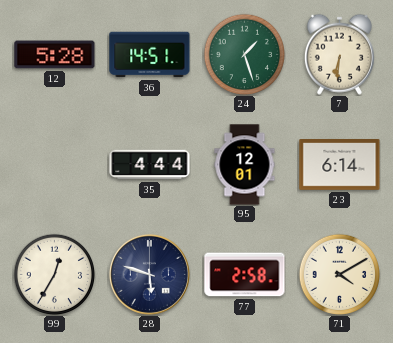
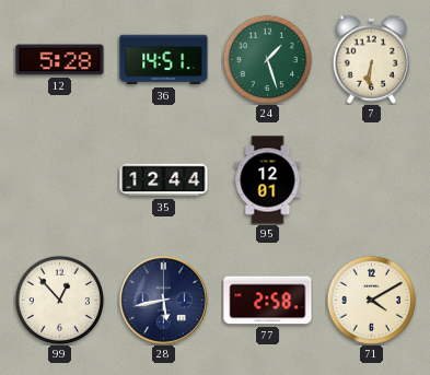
35: 4:44 -> 12:44
23: 6:14 -> none
99: 12:35 -> 12:53
28: 5:48 -> 5:43
